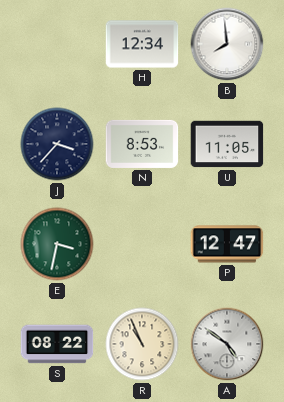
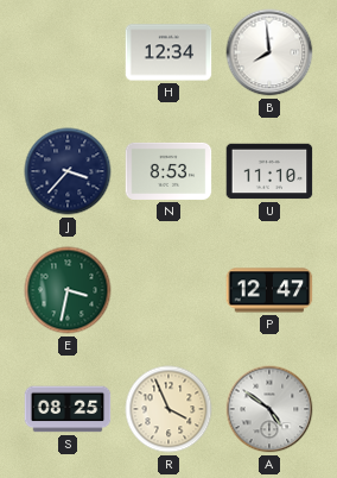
U: 11:05 -> 11:10
S: 08:22 -> 08:25
R: 10:56 -> 3:56
